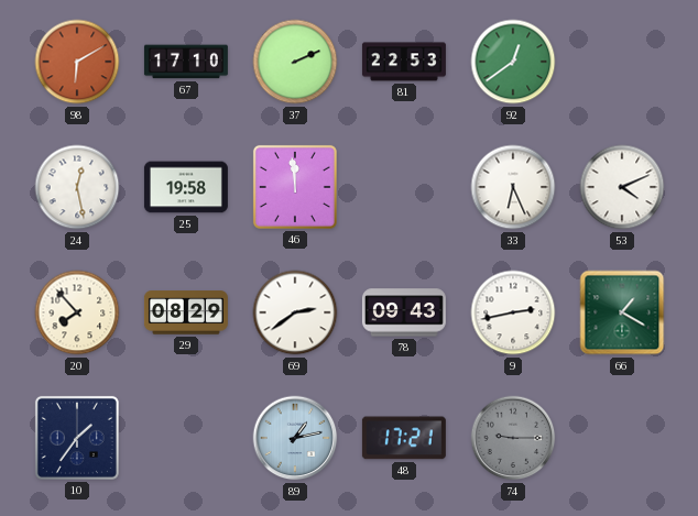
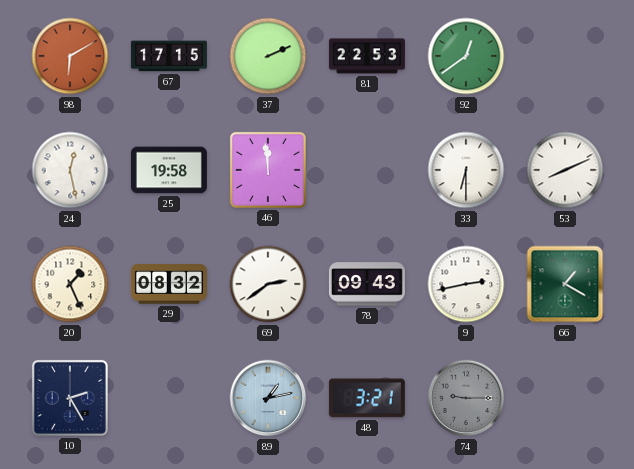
67: 17:10 -> 17:15
33: 6:26 -> 6:30
53: 4:11 -> 8:11
20: 7:53 -> 1:26
29: 08:29 -> 08:32
10: 1:36 -> 2:25
48: 17:21 -> 3:21
